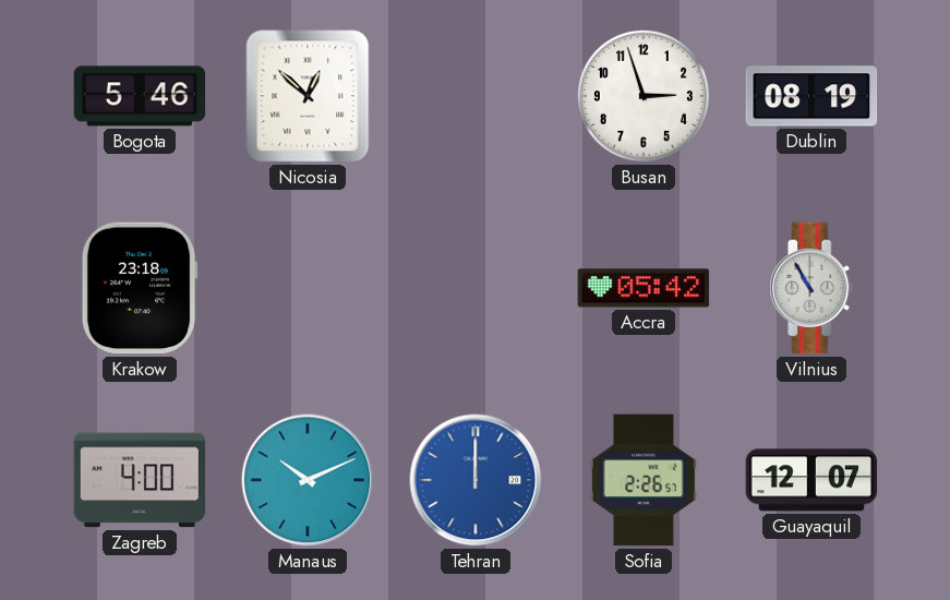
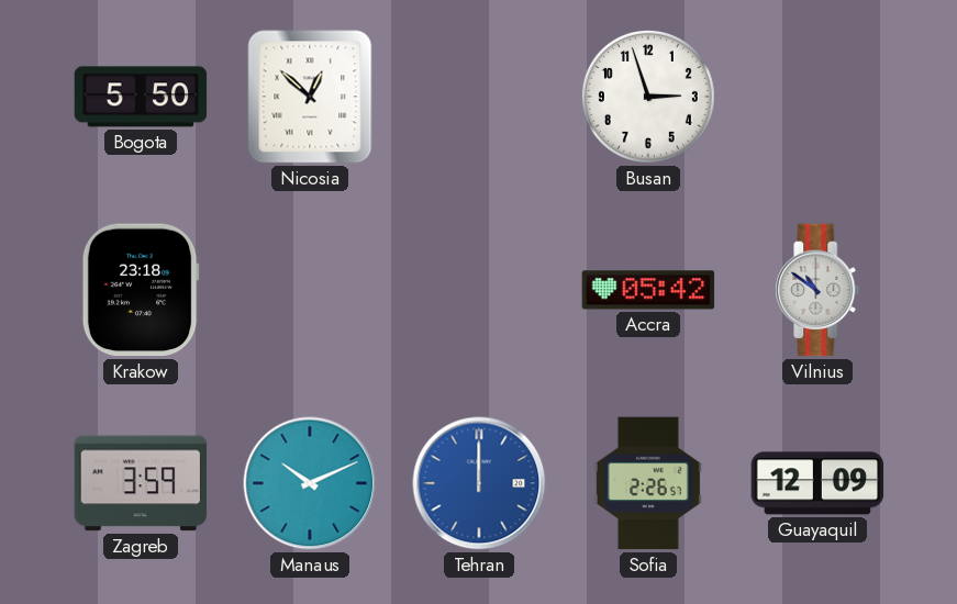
Bogota: 5:46 -> 5:50
Dublin: 08:19 -> none
Vilnius: 10:55 -> 10:51
Zagreb: 4:00 -> 3:59
Guayaquil: 12:07 -> 12:09
